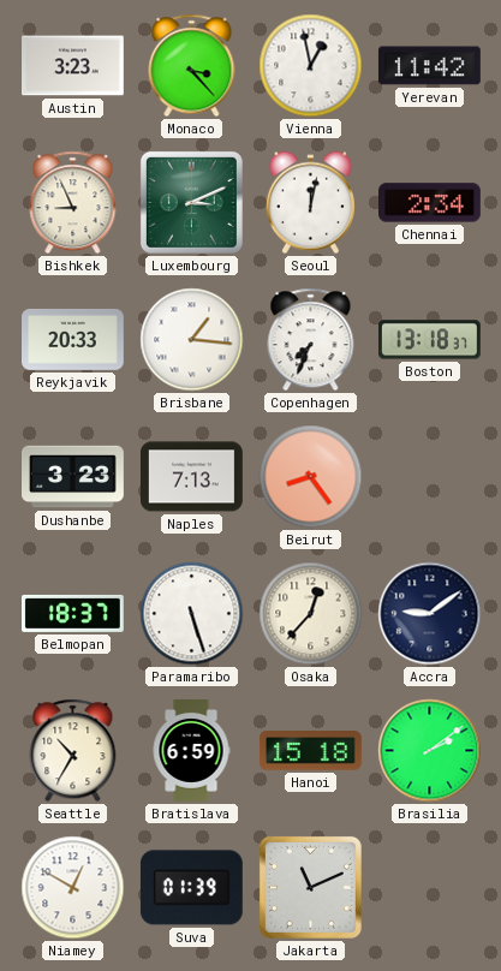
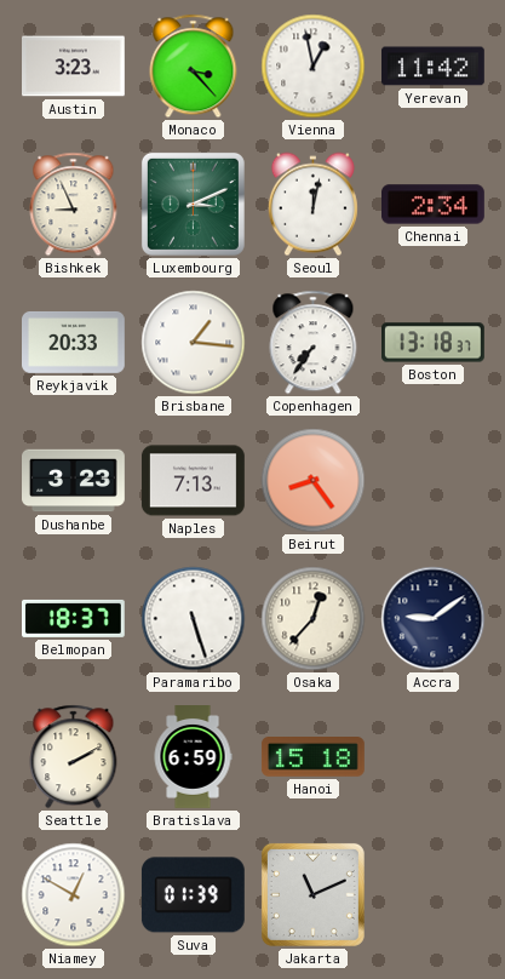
Copenhagen: 7:34 -> 7:36
Seattle: 10:35 -> 2:10
Brasilia: 2:09 -> none
